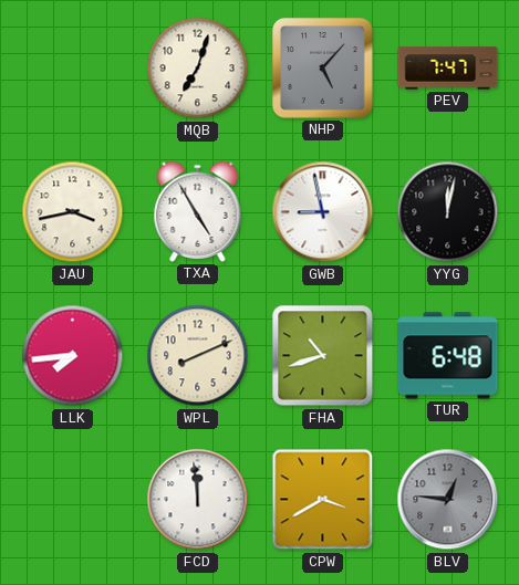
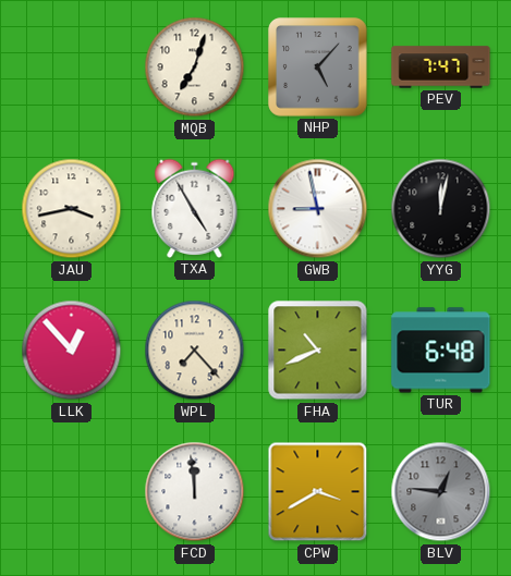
LLK: 7:44 -> 12:53
WPL: 8:11 -> 7:23
FHA: 10:42 -> 10:41
